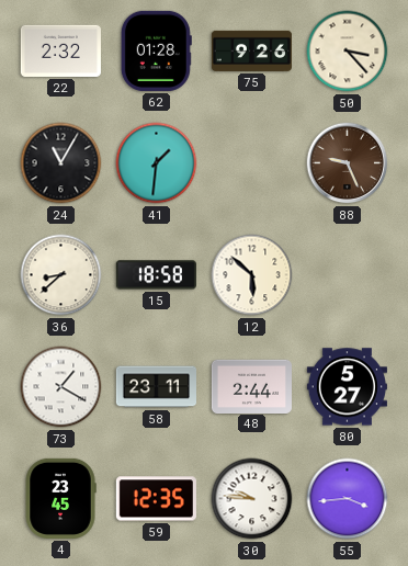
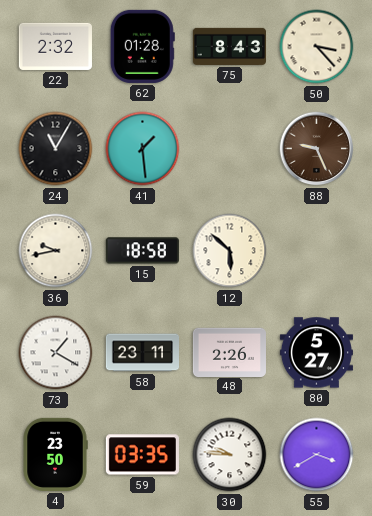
75: 9:26 -> 8:43
41: 1:31 -> 1:29
36: 8:38 -> 9:43
48: 2:44 -> 2:26
4: 23:45 -> 23:50
59: 12:35 -> 03:35
55: 3:44 -> 3:40
